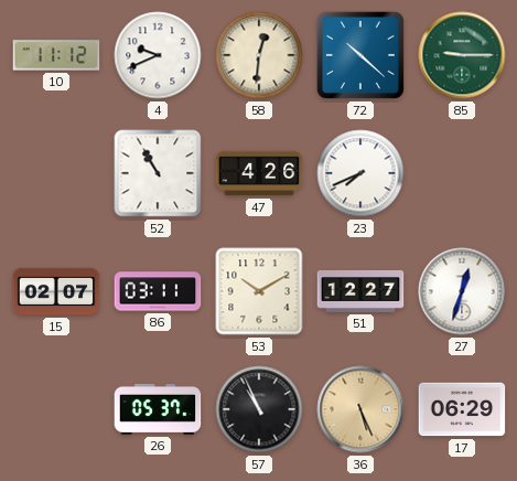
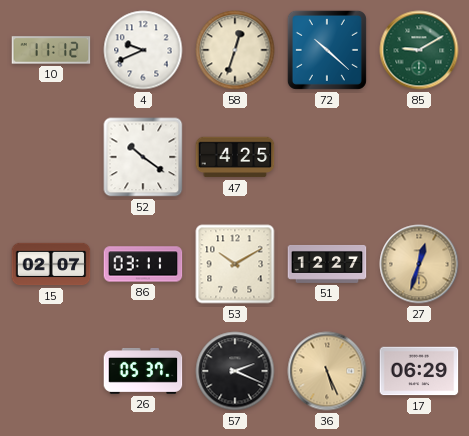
58: 12:31 -> 12:33
85: 9:15 -> 9:10
52: 10:55 -> 10:21
47: 4:26 -> 4:25
23: 7:41 -> none
27 dial: white -> champagne
57: 10:56 -> 2:19
